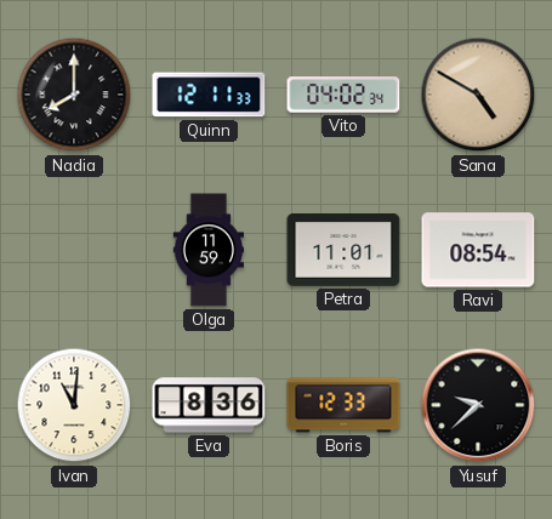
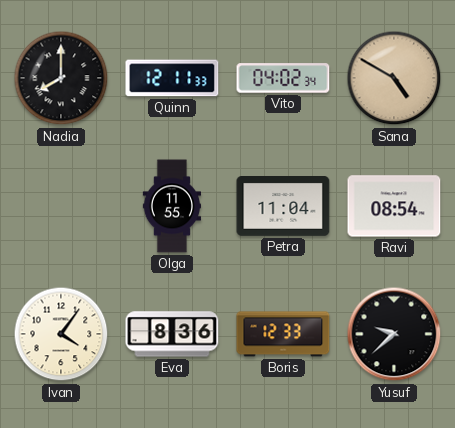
Olga: 11:59 -> 11:55
Petra: 11:01 -> 11:04
Ivan: 11:01 -> 4:06
